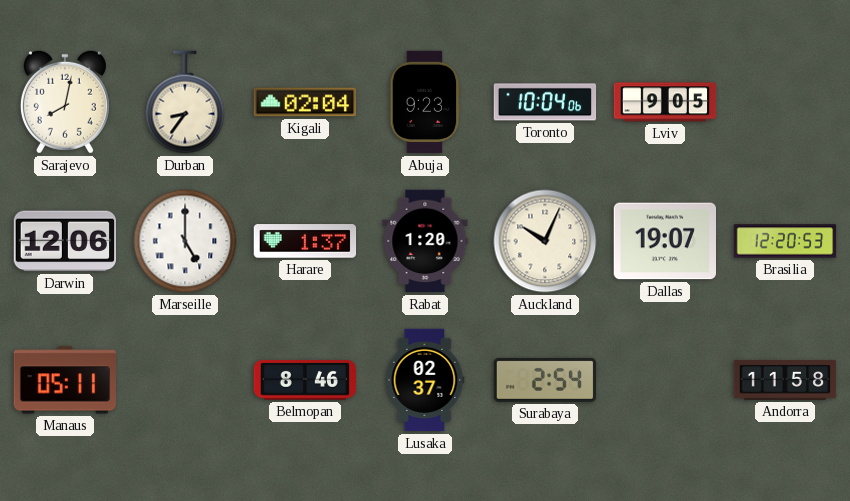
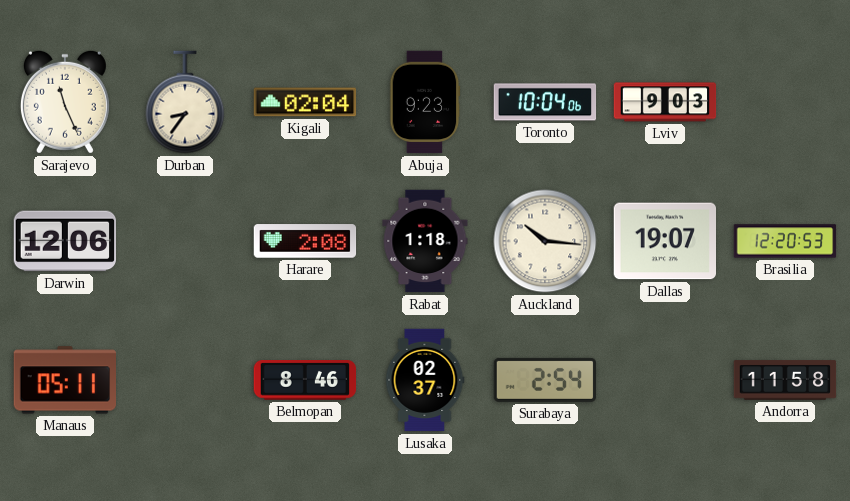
Sarajevo: 8:02 -> 11:26
Lviv: 9:05 -> 9:03
Marseille: 5:00 -> none
Harare: 1:37 -> 2:08
Rabat: 1:20 -> 1:18
Auckland: 10:04 -> 10:16
